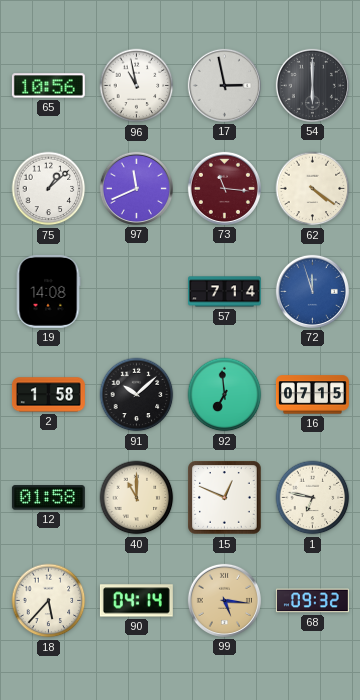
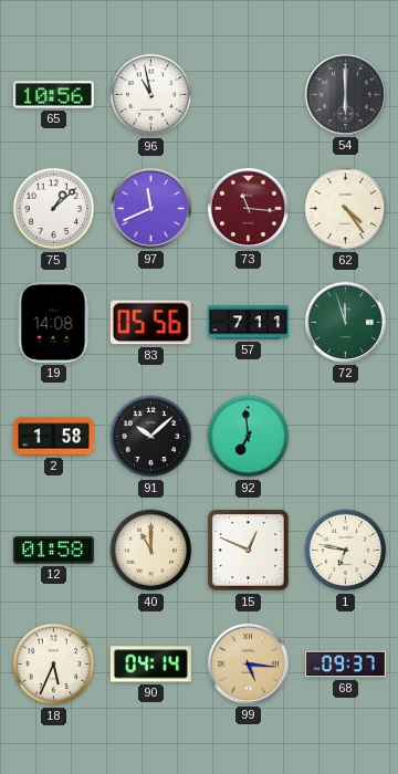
17: 2:58 -> none
62: 4:21 -> 4:24
83: none -> 05:56
57: 7:14 -> 7:11
72 dial: blue -> green
16: 07:15 -> none
18: 5:37 -> 5:34
68: 09:32 -> 09:37
